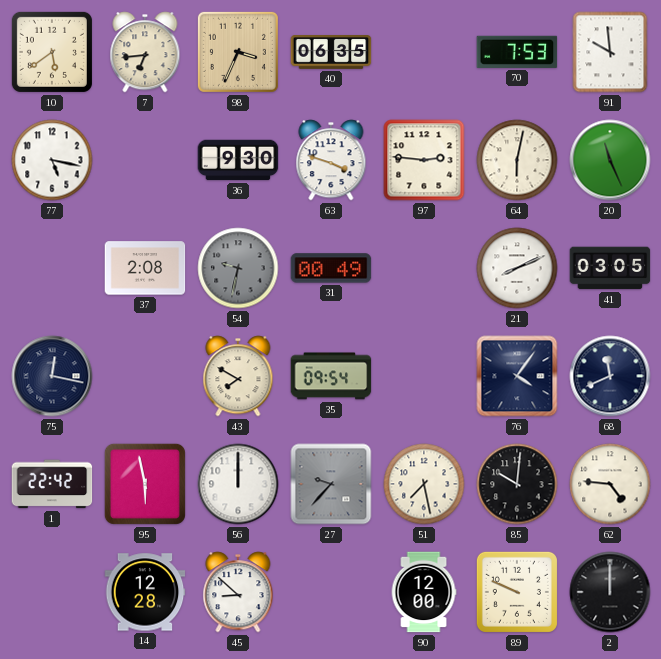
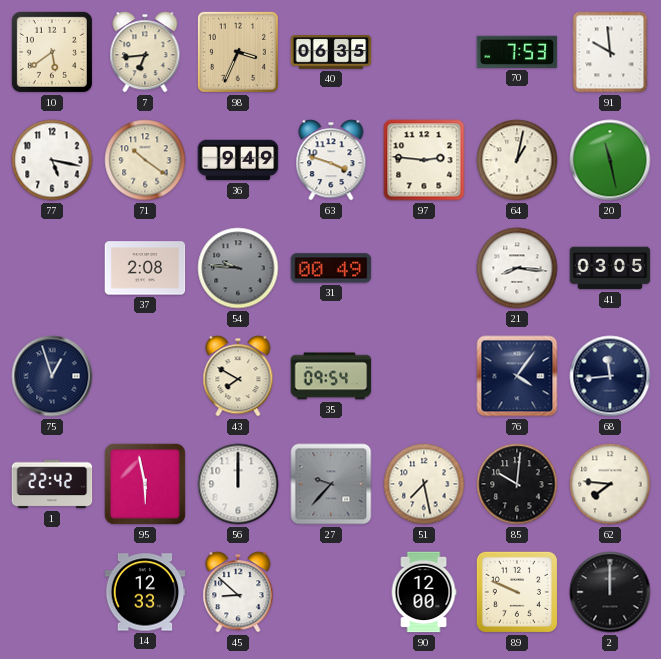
71: none -> 10:21
36: 9:30 -> 9:49
64: 6:02 -> 1:02
20: 11:26 -> 11:28
54: 9:32 -> 9:46
21: 8:11 -> 8:16
75: 12:17 -> 12:57
68: 11:41 -> 11:44
62: 4:46 -> 7:46
14: 12:28 -> 12:33
